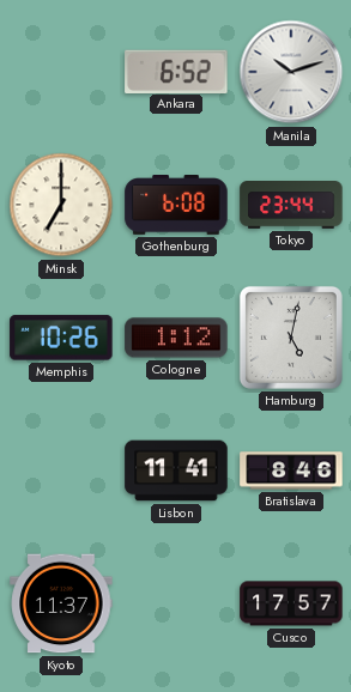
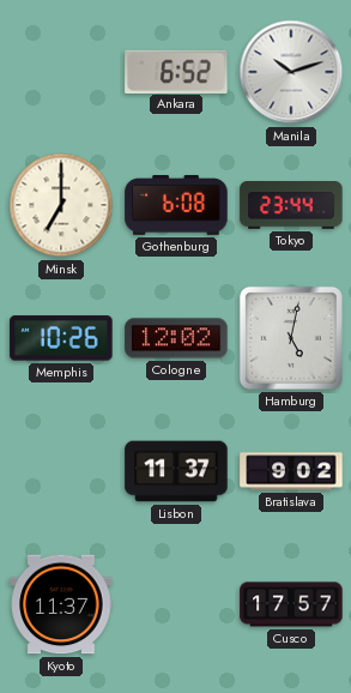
Cologne: 1:12 -> 12:02
Lisbon: 11:41 -> 11:37
Bratislava: 8:46 -> 9:02
